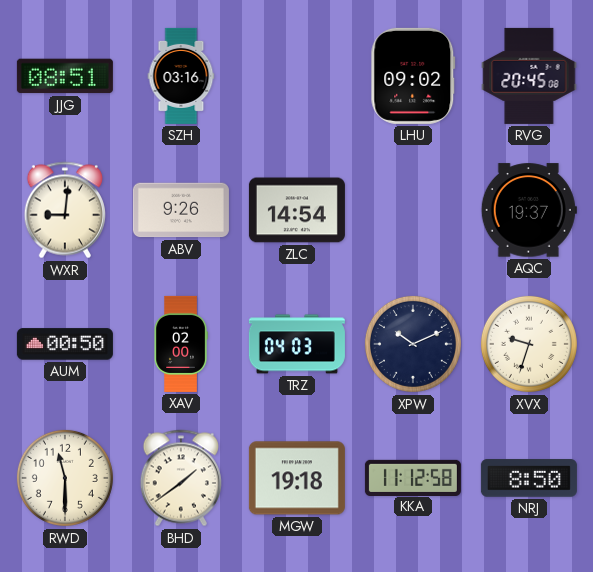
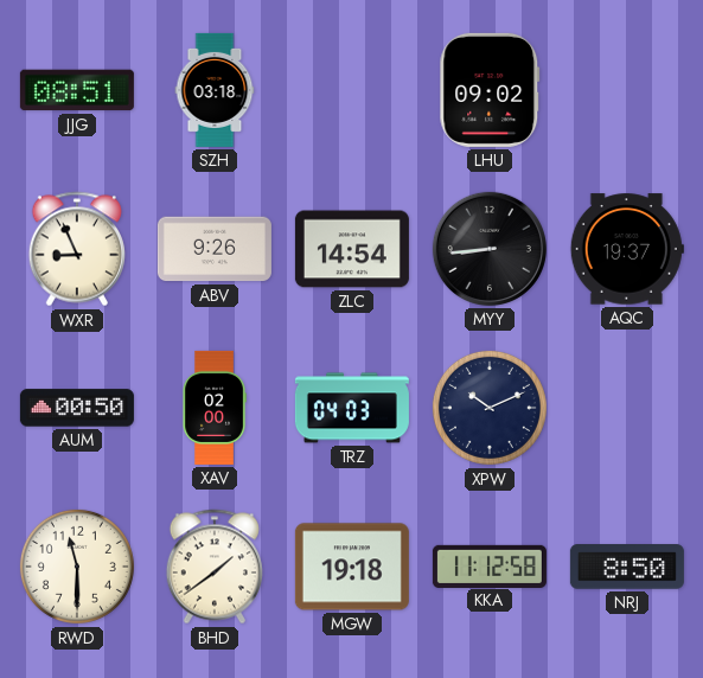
SZH: 03:16 -> 03:18
RVG: 20:45 -> none
WXR: 9:01 -> 8:56
MYY: none -> 8:44
XVX: 9:33 -> none
